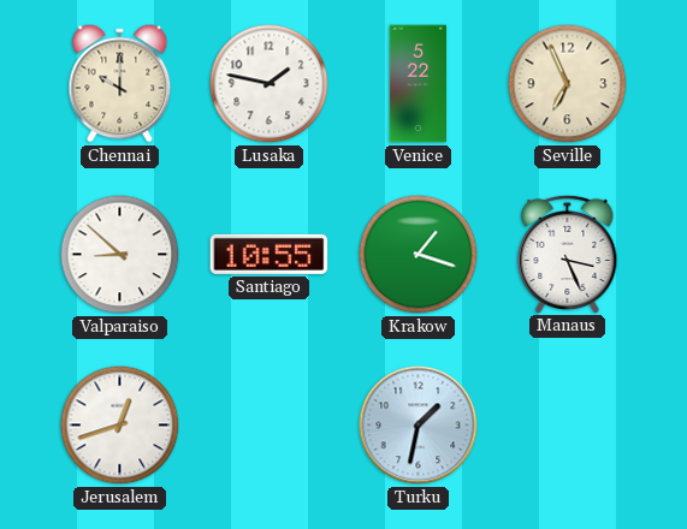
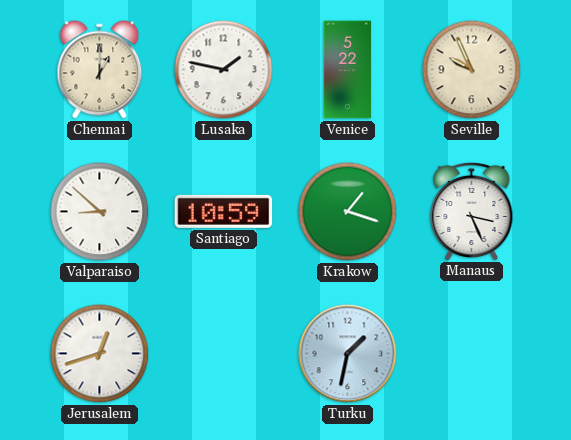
Chennai: 10:00 -> 1:00
Seville: 6:56 -> 9:56
Santiago: 10:55 -> 10:59
